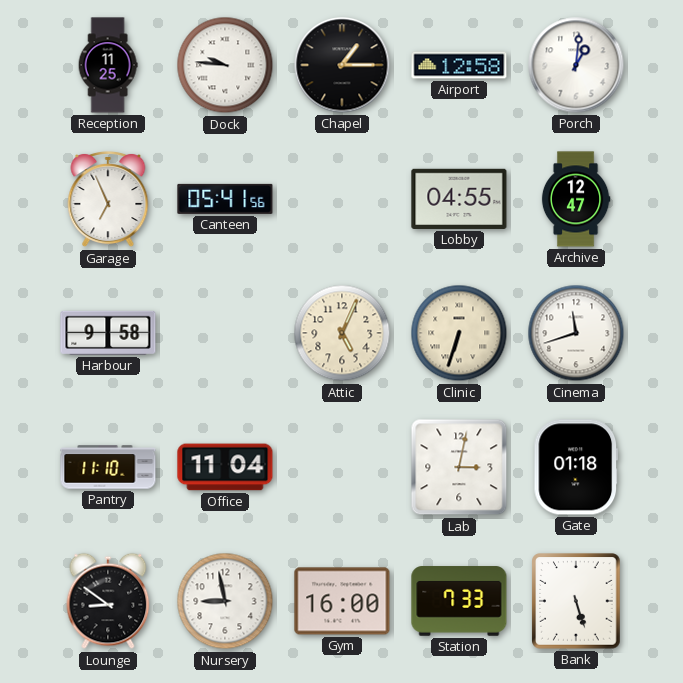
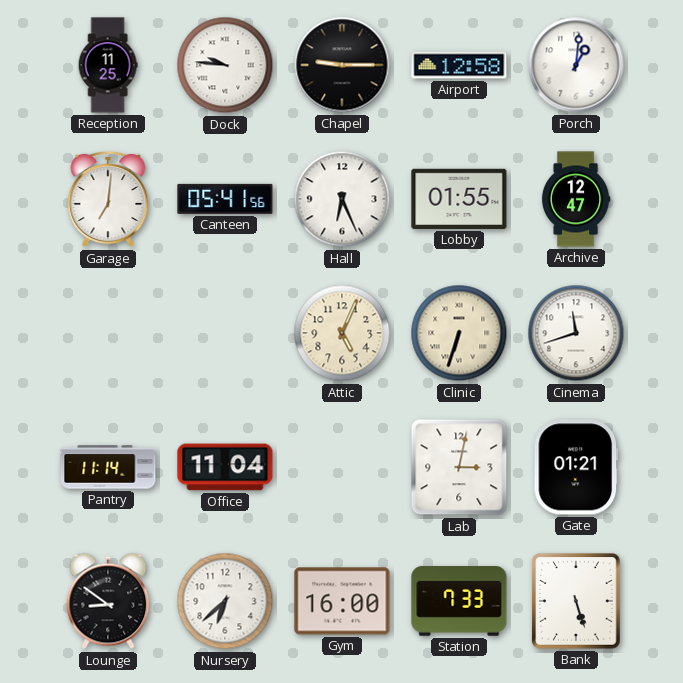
Chapel: 1:15 -> 9:15
Garage: 6:56 -> 7:01
Hall: none -> 6:26
Lobby: 04:55 -> 01:55
Harbour: 9:58 -> none
Pantry: 11:10 -> 11:14
Gate: 01:18 -> 01:21
Nursery: 8:58 -> 6:38
